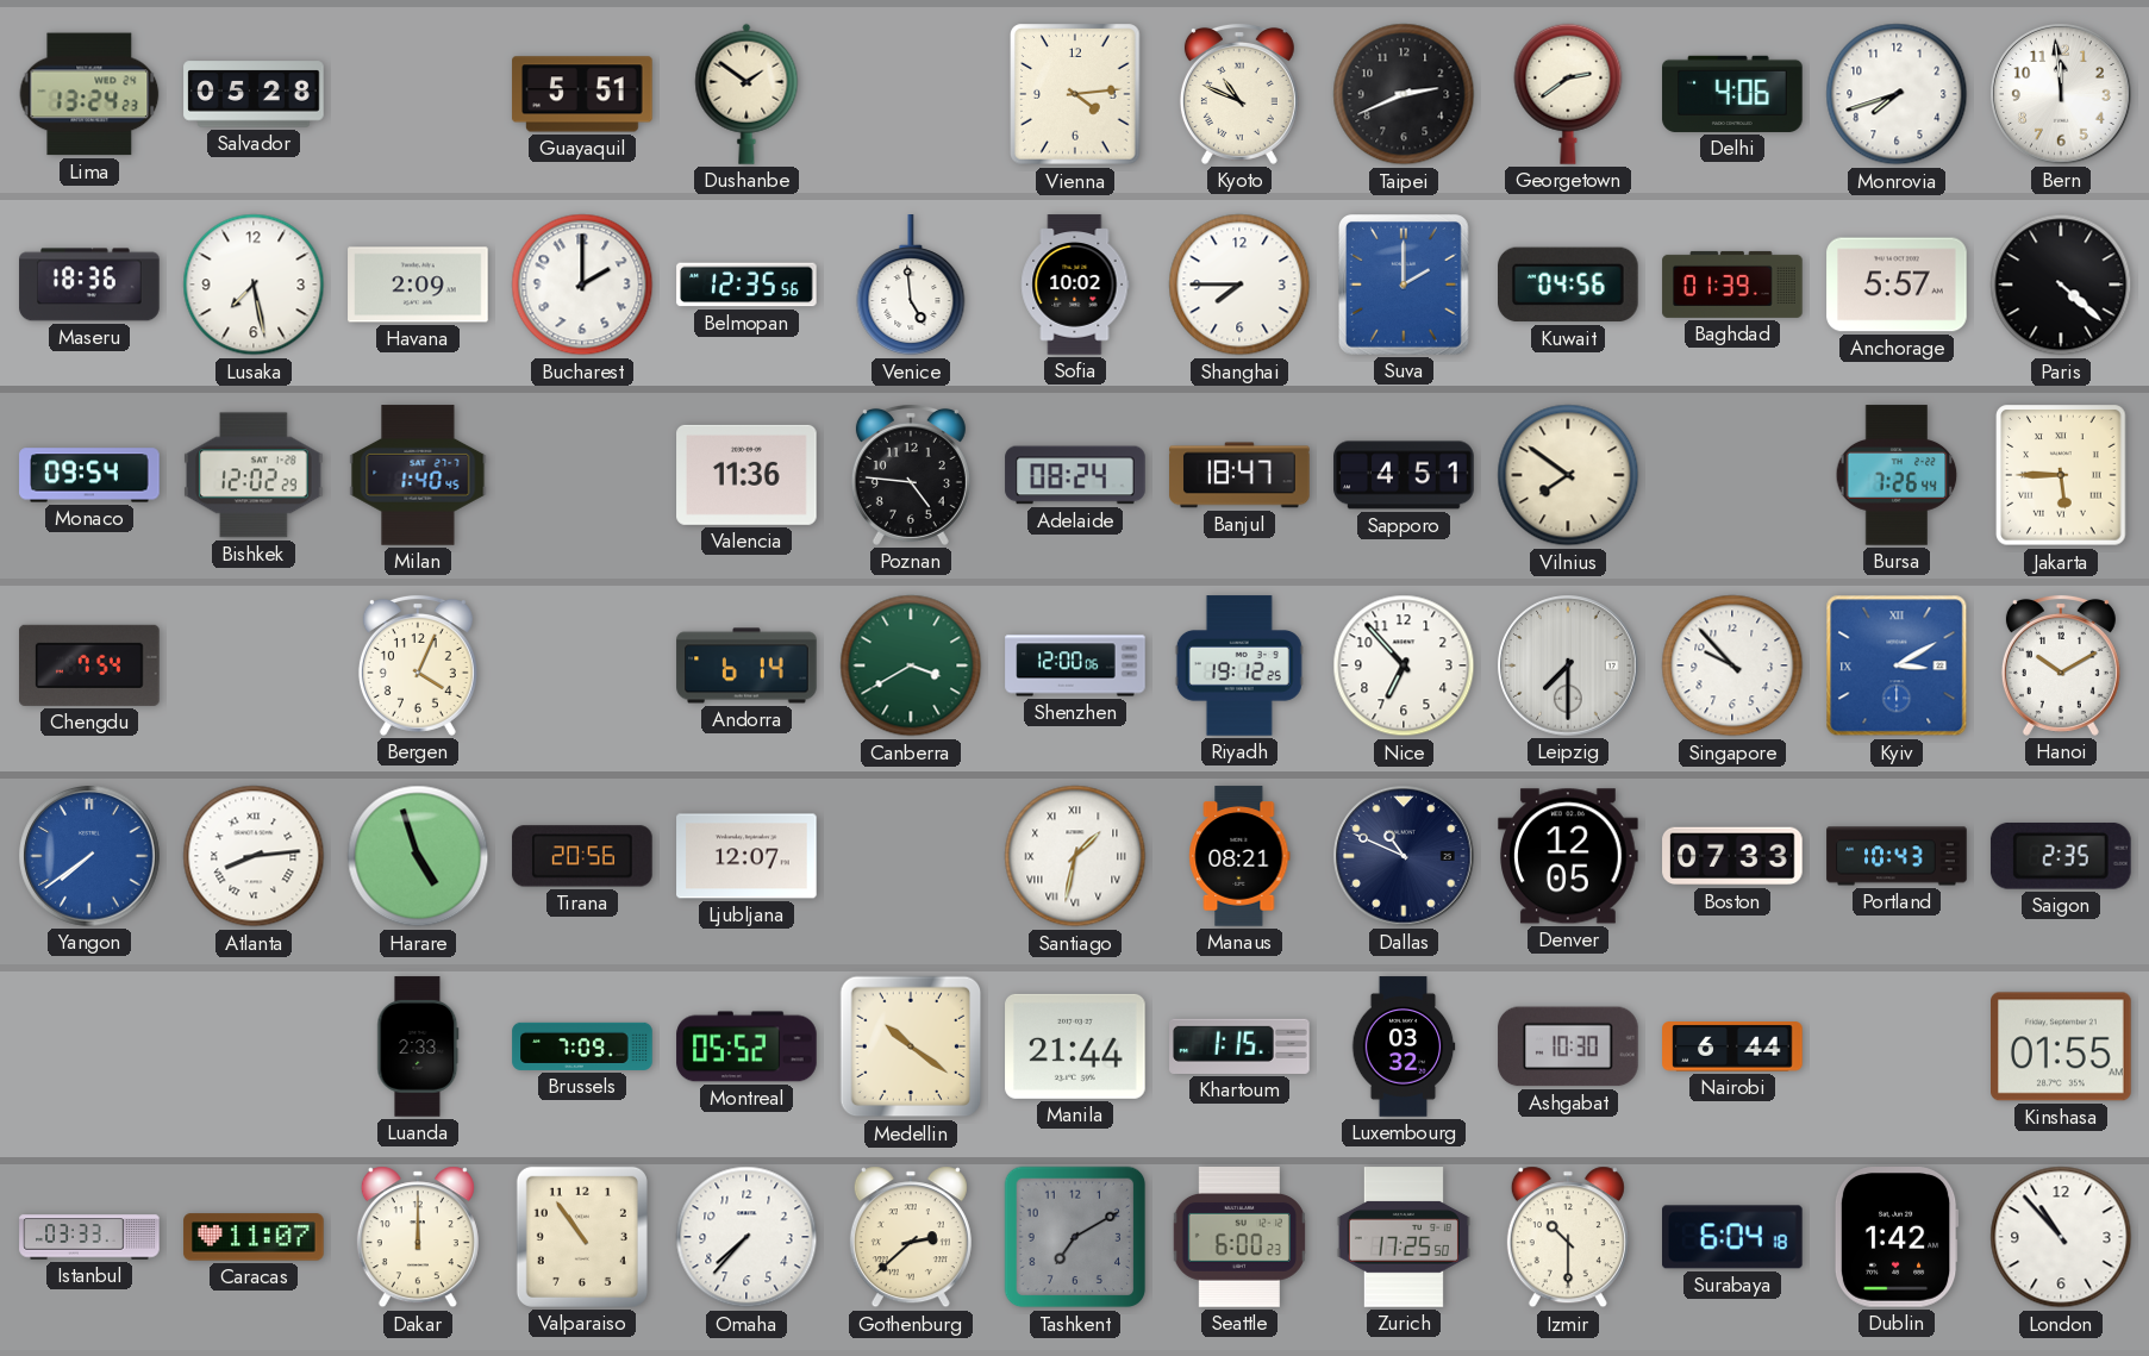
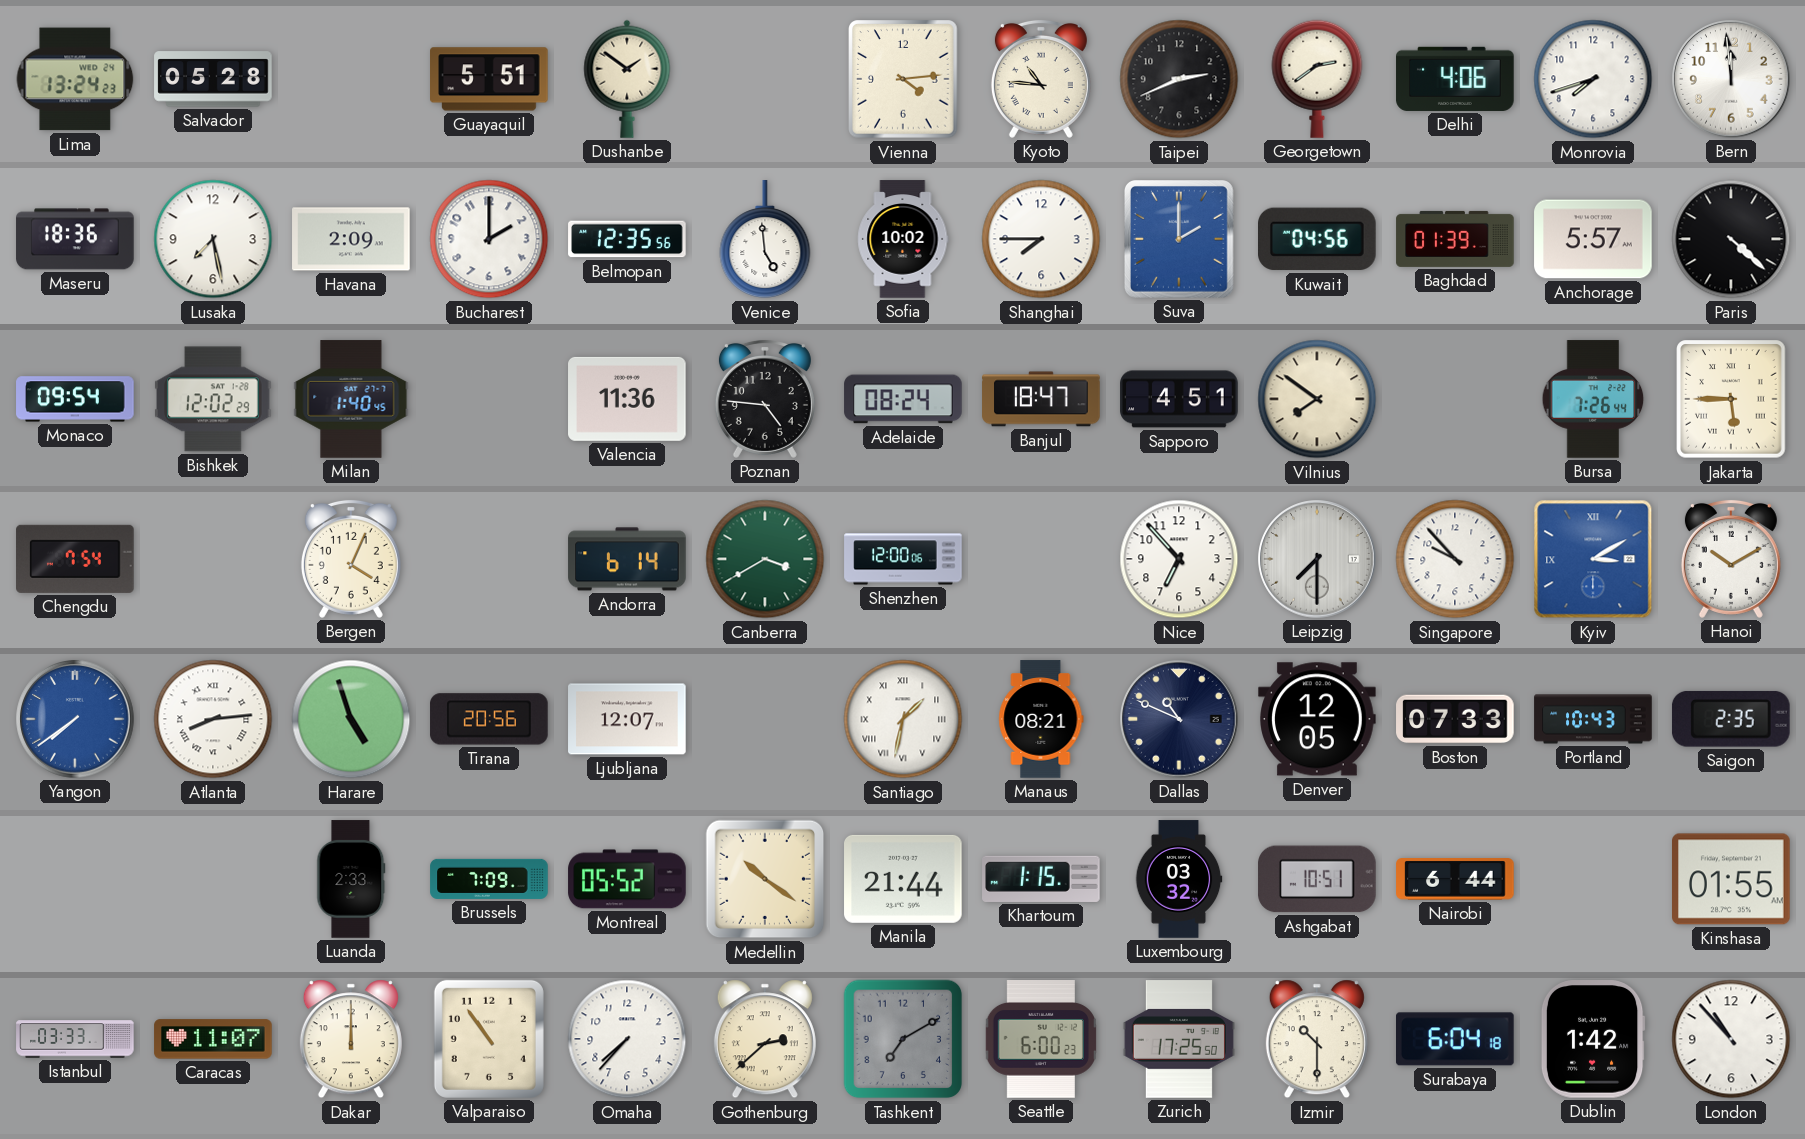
Kyoto: 10:49 -> 10:46
Riyadh: 19:12 -> none
Ashgabat: 10:30 -> 10:51
